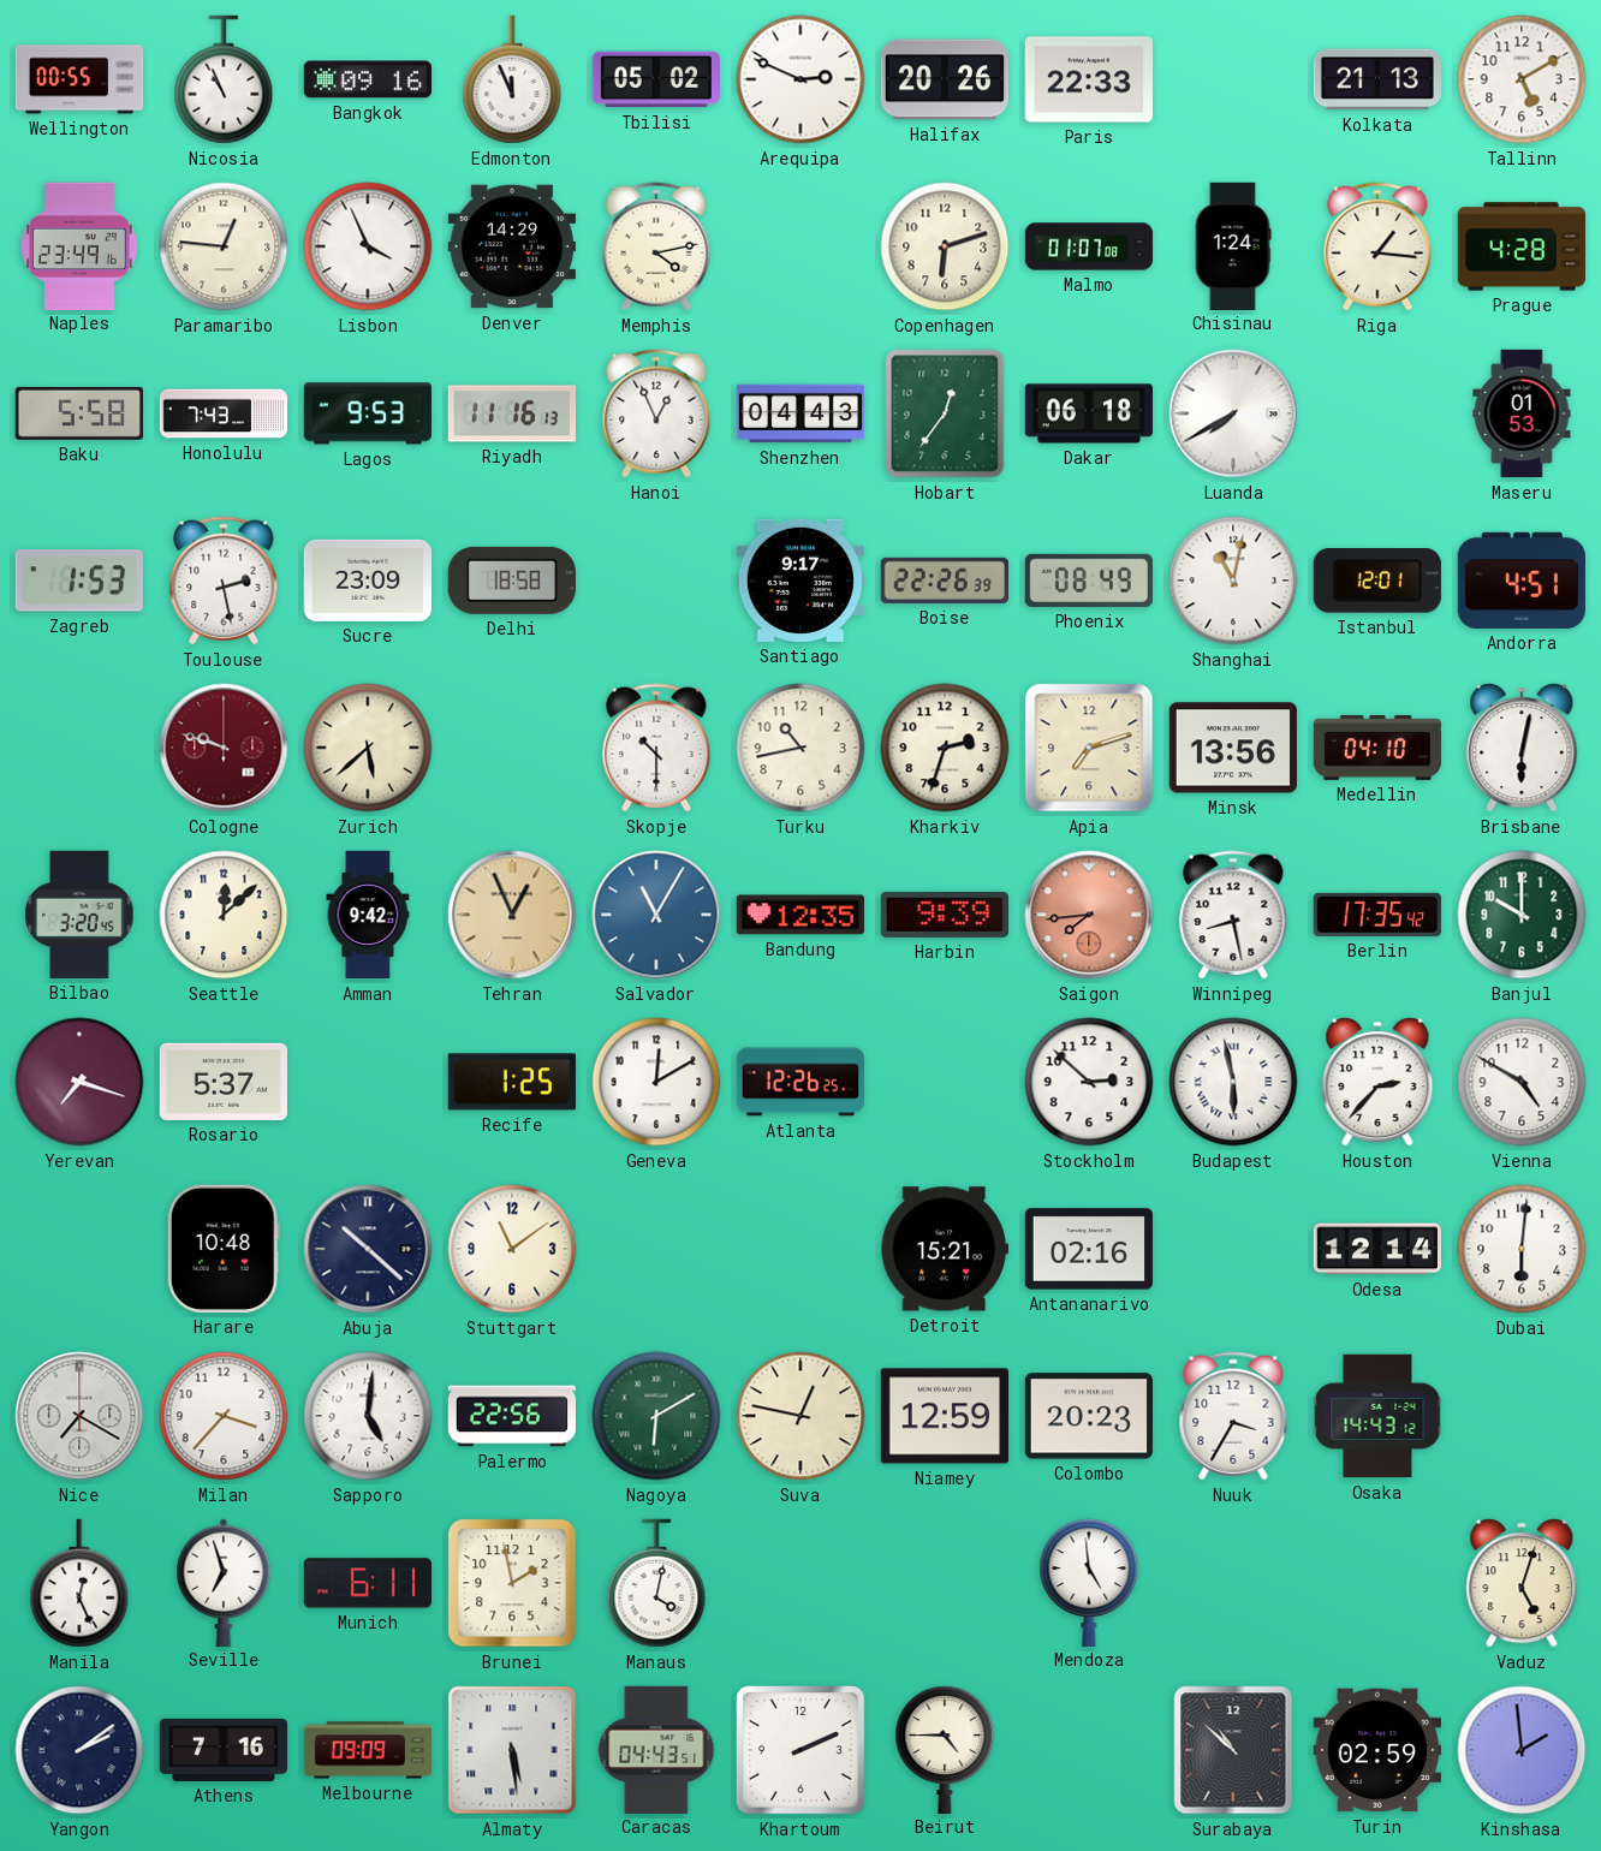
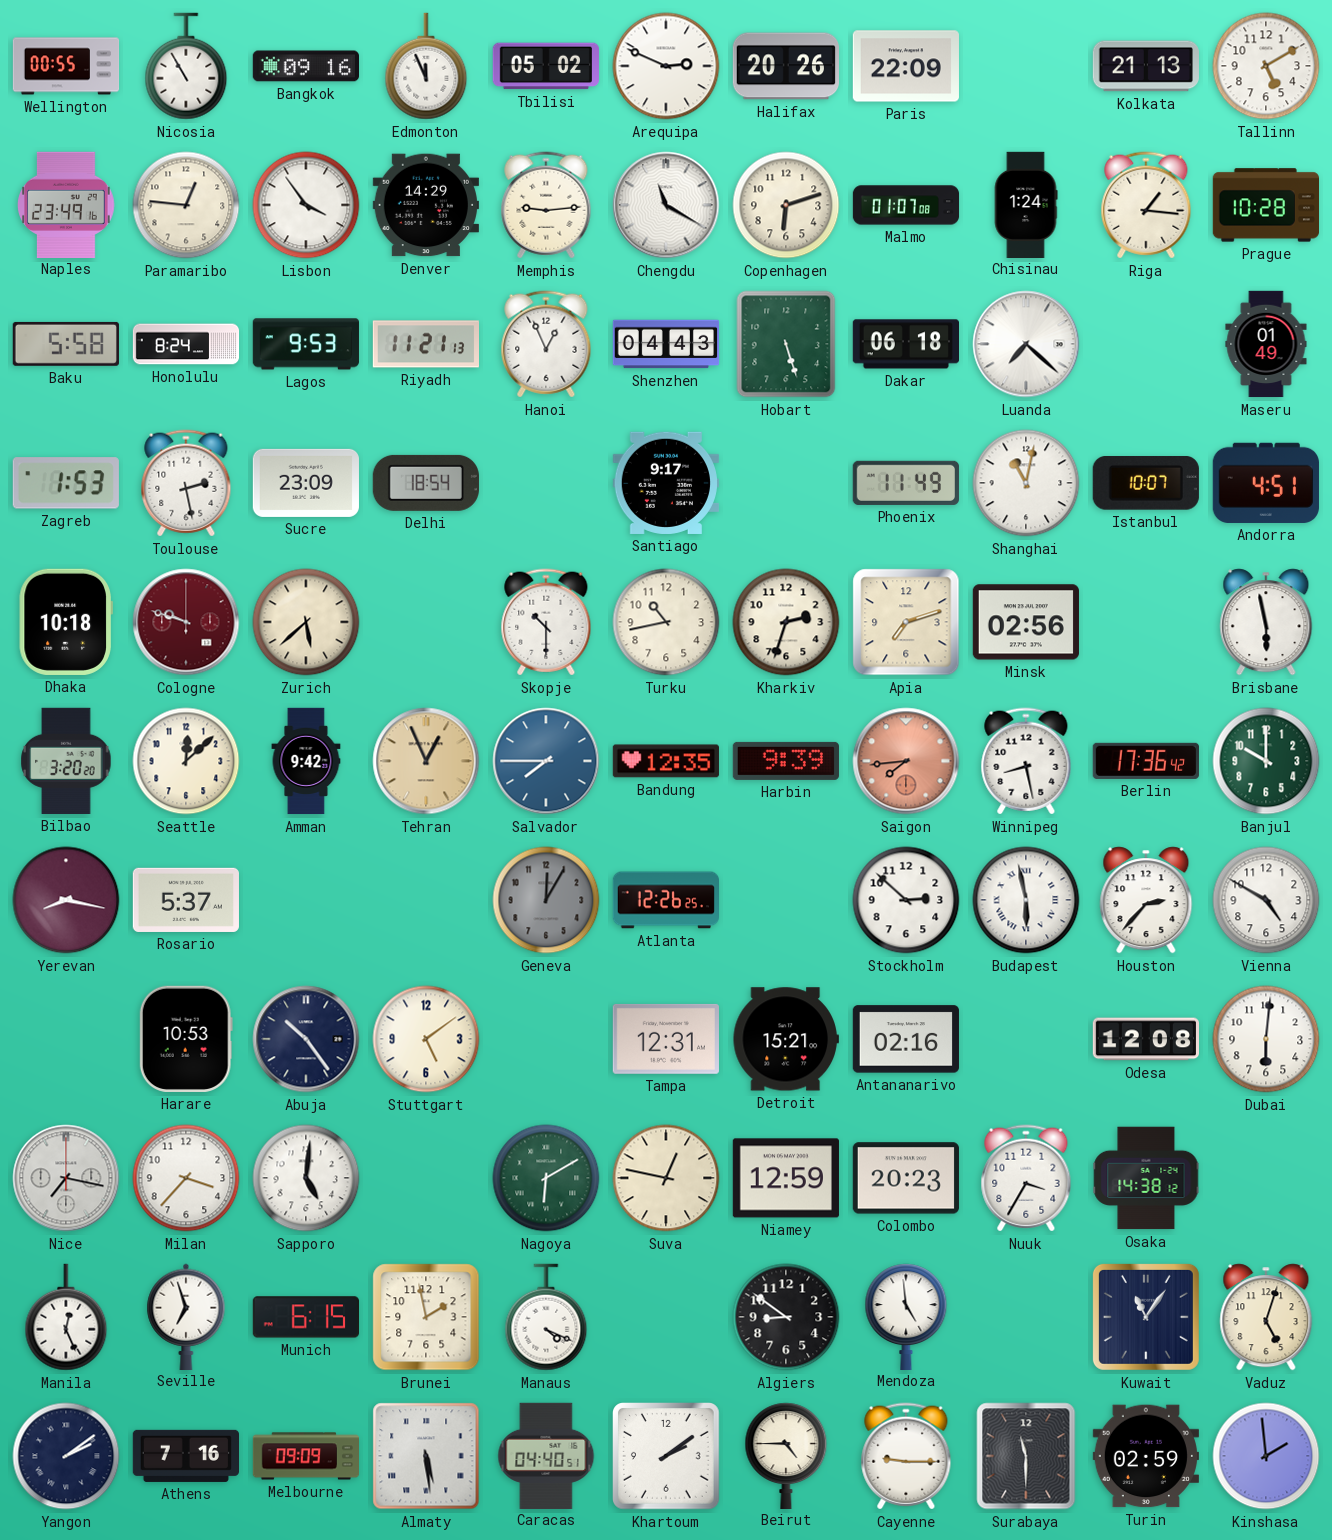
Nicosia: 10:56 -> 10:55
Paris: 22:33 -> 22:09
Lisbon: 3:56 -> 3:54
Memphis: 4:13 -> 9:14
Chengdu: none -> 11:20
Prague: 4:28 -> 10:28
Honolulu: 7:43 -> 8:24
Riyadh: 11:16 -> 11:21
Hobart: 12:36 -> 5:27
Luanda: 7:40 -> 7:22
Maseru: 01:53 -> 01:49
Delhi: 18:58 -> 18:54
Boise: 22:26 -> none
Phoenix: 08:49 -> 11:49
Istanbul: 12:01 -> 10:07
Dhaka: none -> 10:18
Minsk: 13:56 -> 02:56
Medellin: 04:10 -> none
Brisbane: 6:02 -> 5:58
Bilbao: 3:20:45 -> 3:20:20
Salvador: 11:05 -> 7:45
Berlin: 17:35 -> 17:36
Yerevan: 7:18 -> 8:17
Recife: 1:25 -> none
Geneva: 12:10 -> 12:05
Geneva dial: white -> grey
Harare: 10:48 -> 10:53
Abuja: 10:22 -> 10:24
Stuttgart: 11:09 -> 5:09
Tampa: none -> 12:31
Odesa: 12:14 -> 12:08
Nice: 7:20 -> 7:17
Palermo: 22:56 -> none
Osaka: 14:43 -> 14:38
Munich: 6:11 -> 6:15
Manaus: 4:02 -> 4:19
Algiers: none -> 8:51
Kuwait: none -> 11:06
Caracas: 04:43 -> 04:40
Khartoum: 2:11 -> 2:09
Cayenne: none -> 9:15
Surabaya: 10:52 -> 11:30
